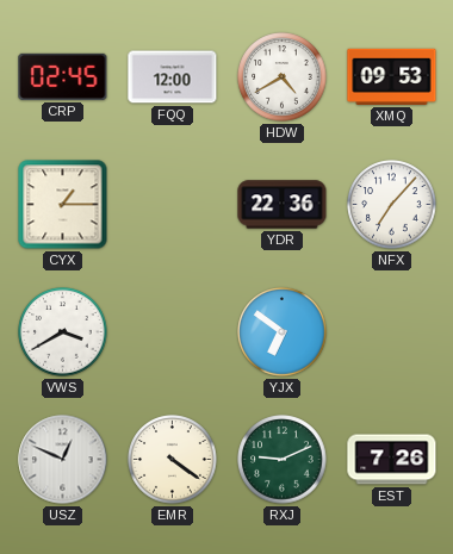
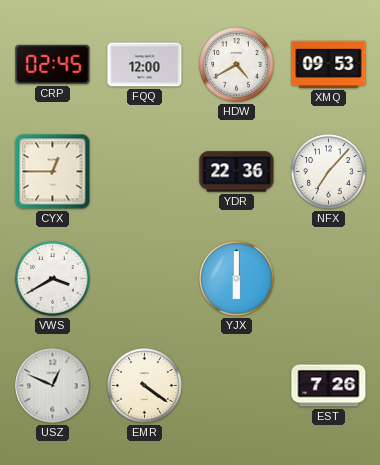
CYX: 1:15 -> 12:45
YJX: 6:51 -> 6:00
RXJ: 9:11 -> none
